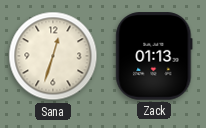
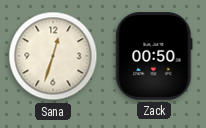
Zack: 01:13 -> 00:50
